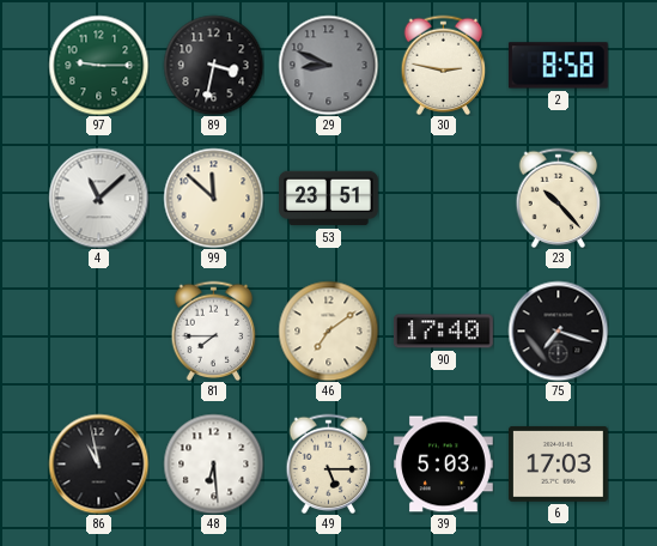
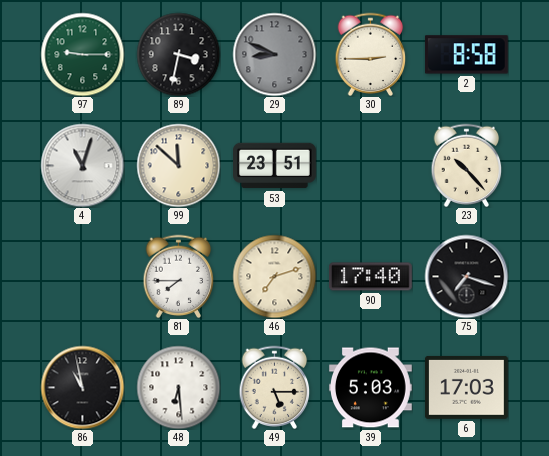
30: 2:47 -> 2:45
4: 11:08 -> 11:03
46: 7:09 -> 7:12
